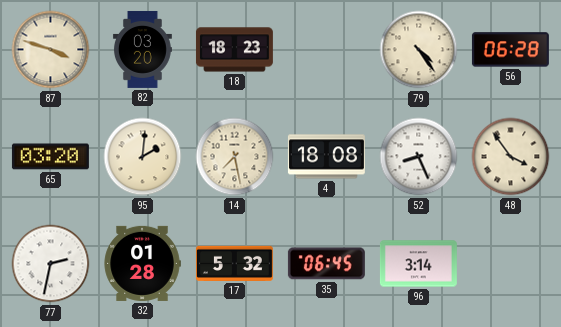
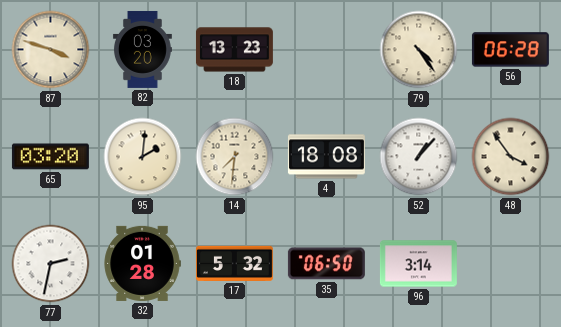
18: 18:23 -> 13:23
14: 7:28 -> 7:31
52: 8:26 -> 1:07
35: 06:45 -> 06:50
